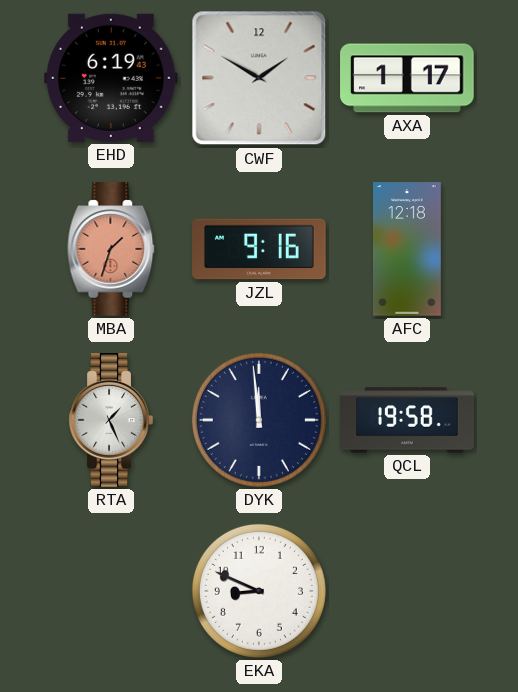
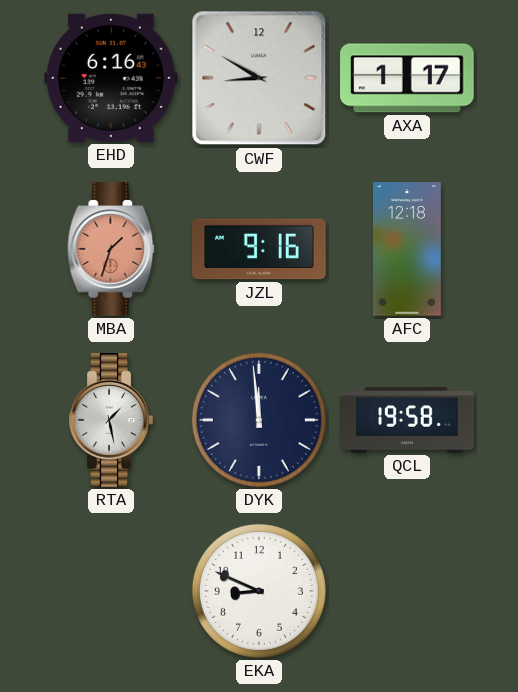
EHD: 6:19 -> 6:16
CWF: 1:50 -> 8:50
RTA: 1:26 -> 1:28
